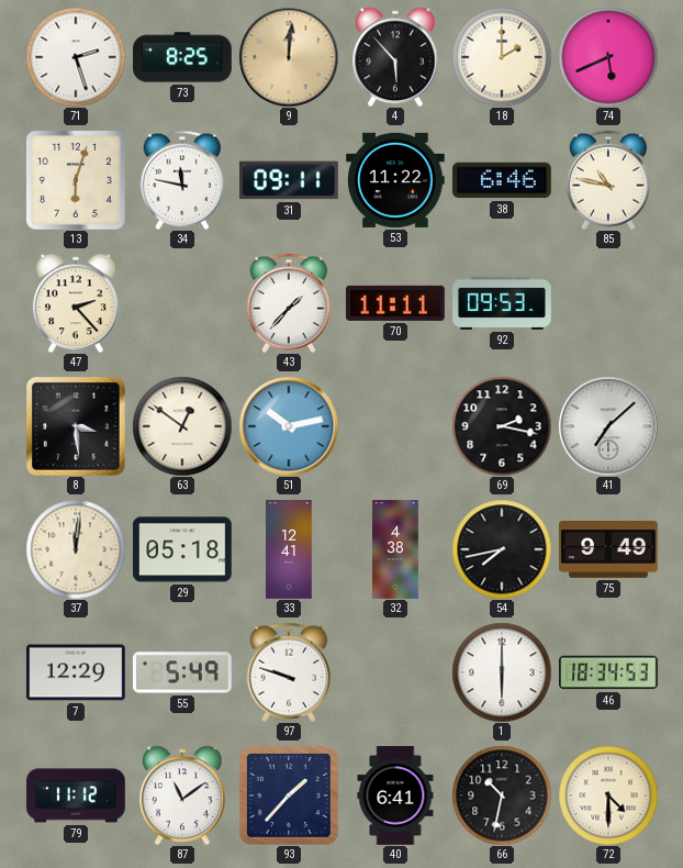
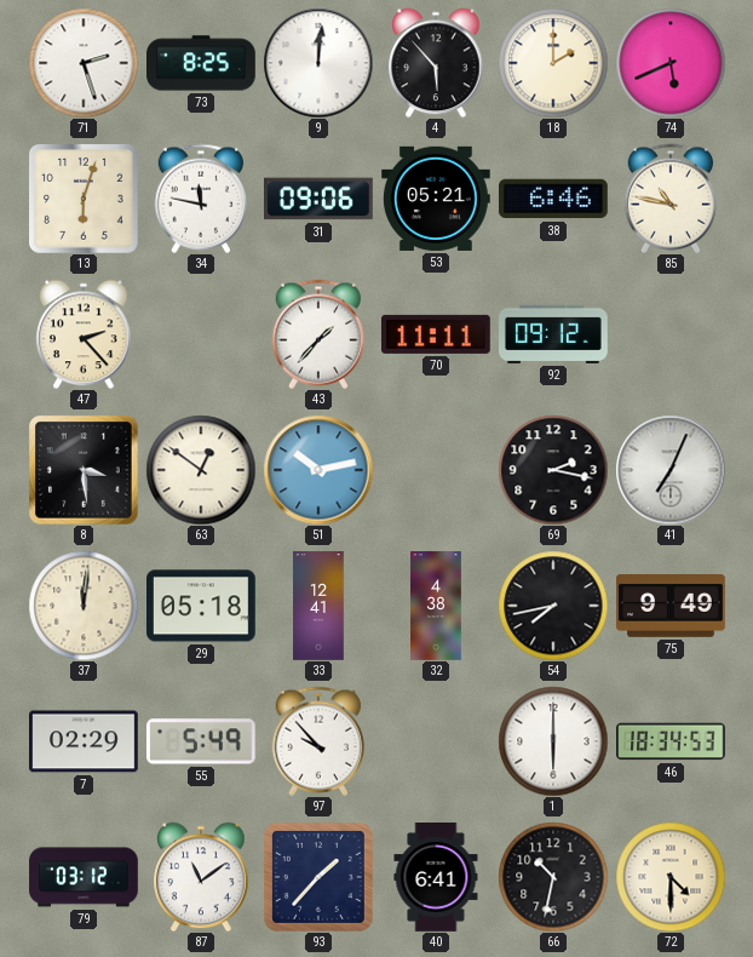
9 dial: champagne -> white
31: 09:11 -> 09:06
53: 11:22 -> 05:21
92: 09:53 -> 09:12
41: 7:08 -> 7:04
7: 12:29 -> 02:29
97: 9:48 -> 9:53
79: 11:12 -> 03:12
